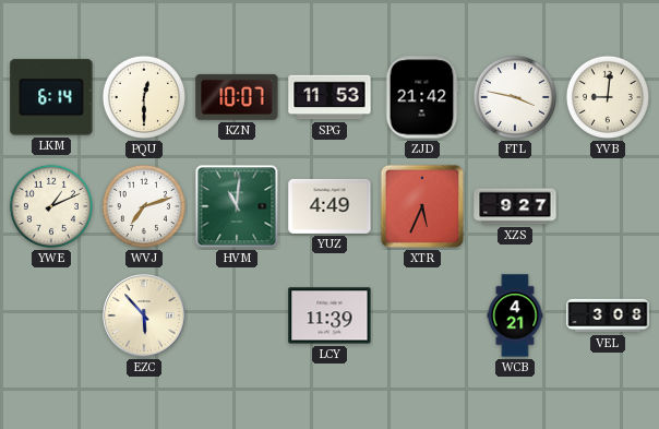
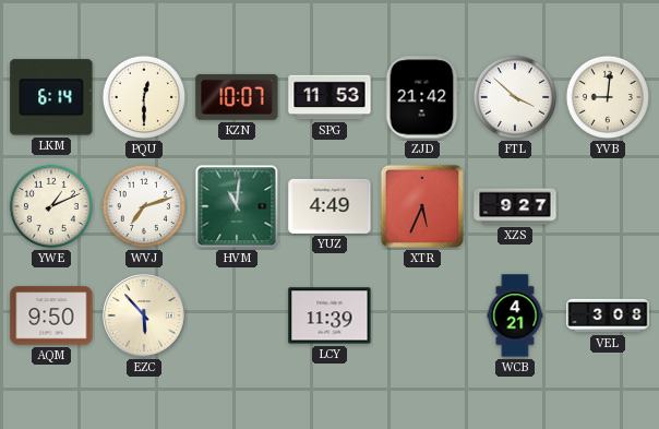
FTL: 3:47 -> 3:52
AQM: none -> 9:50
